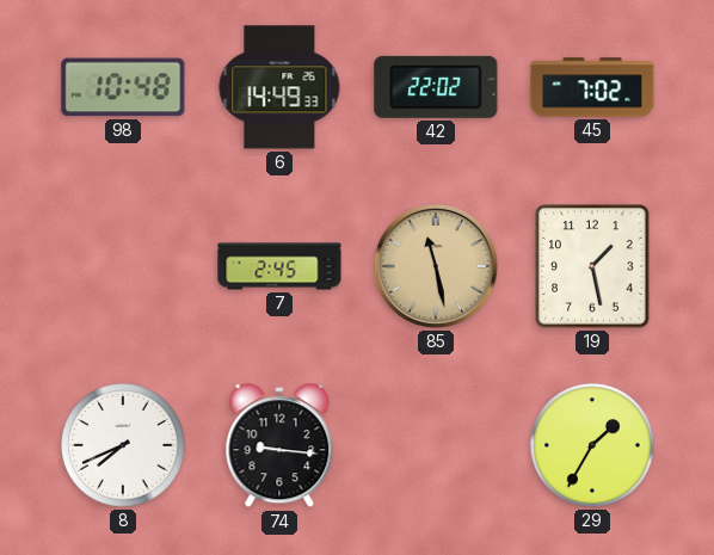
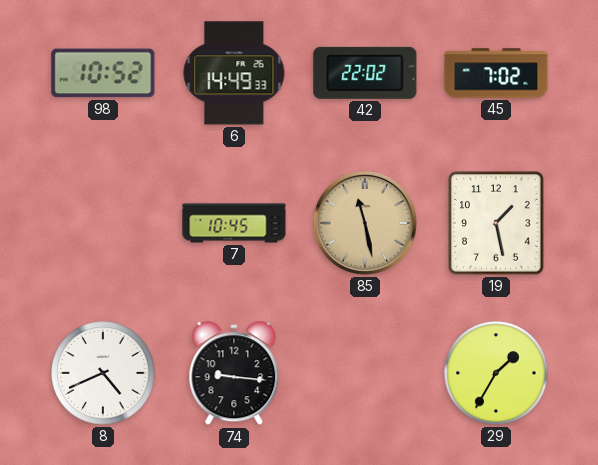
98: 10:48 -> 10:52
7: 2:45 -> 10:45
8: 7:41 -> 4:41
